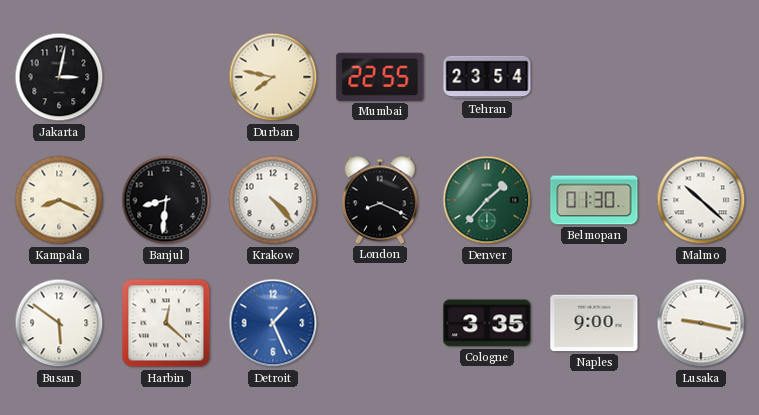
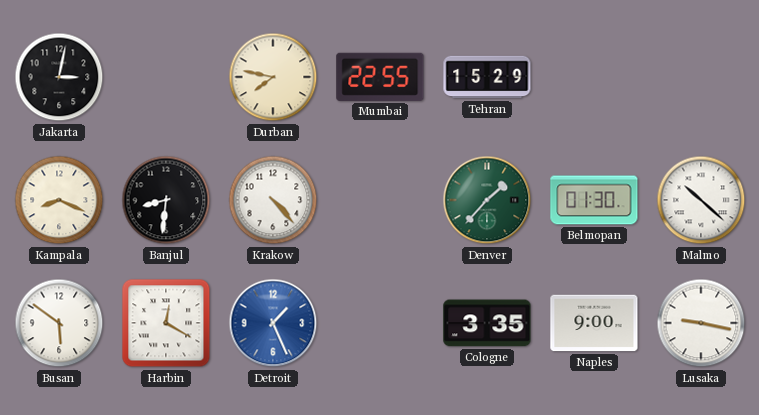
Tehran: 23:54 -> 15:29
London: 8:19 -> none
Harbin: 12:22 -> 12:20
